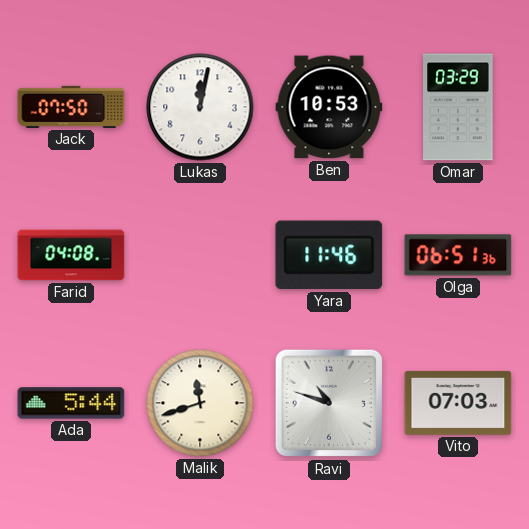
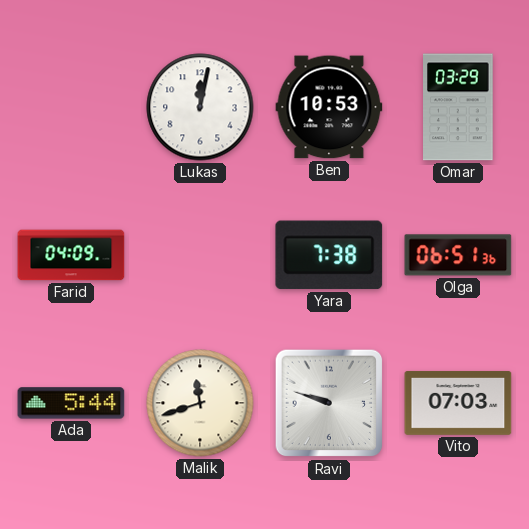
Jack: 07:50 -> none
Farid: 04:08 -> 04:09
Yara: 11:46 -> 7:38
Ravi: 10:48 -> 9:48
